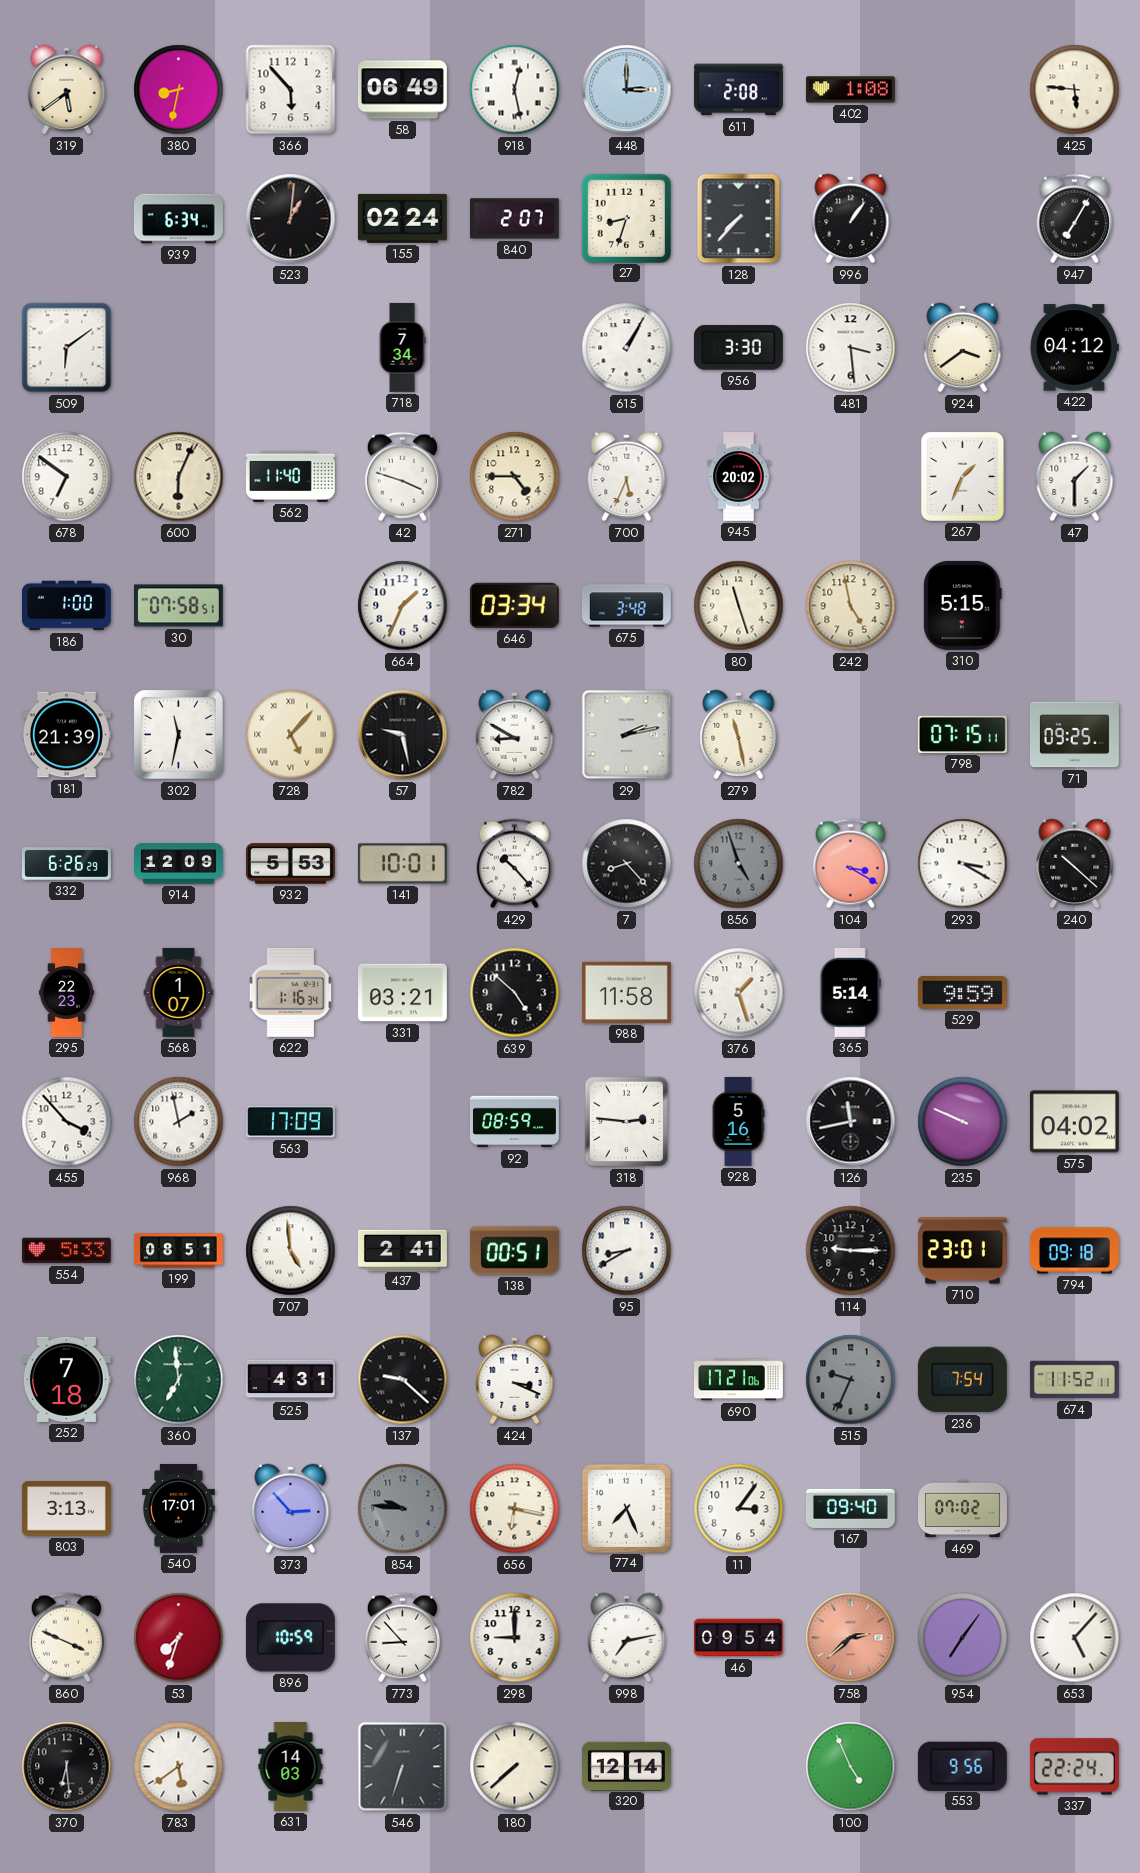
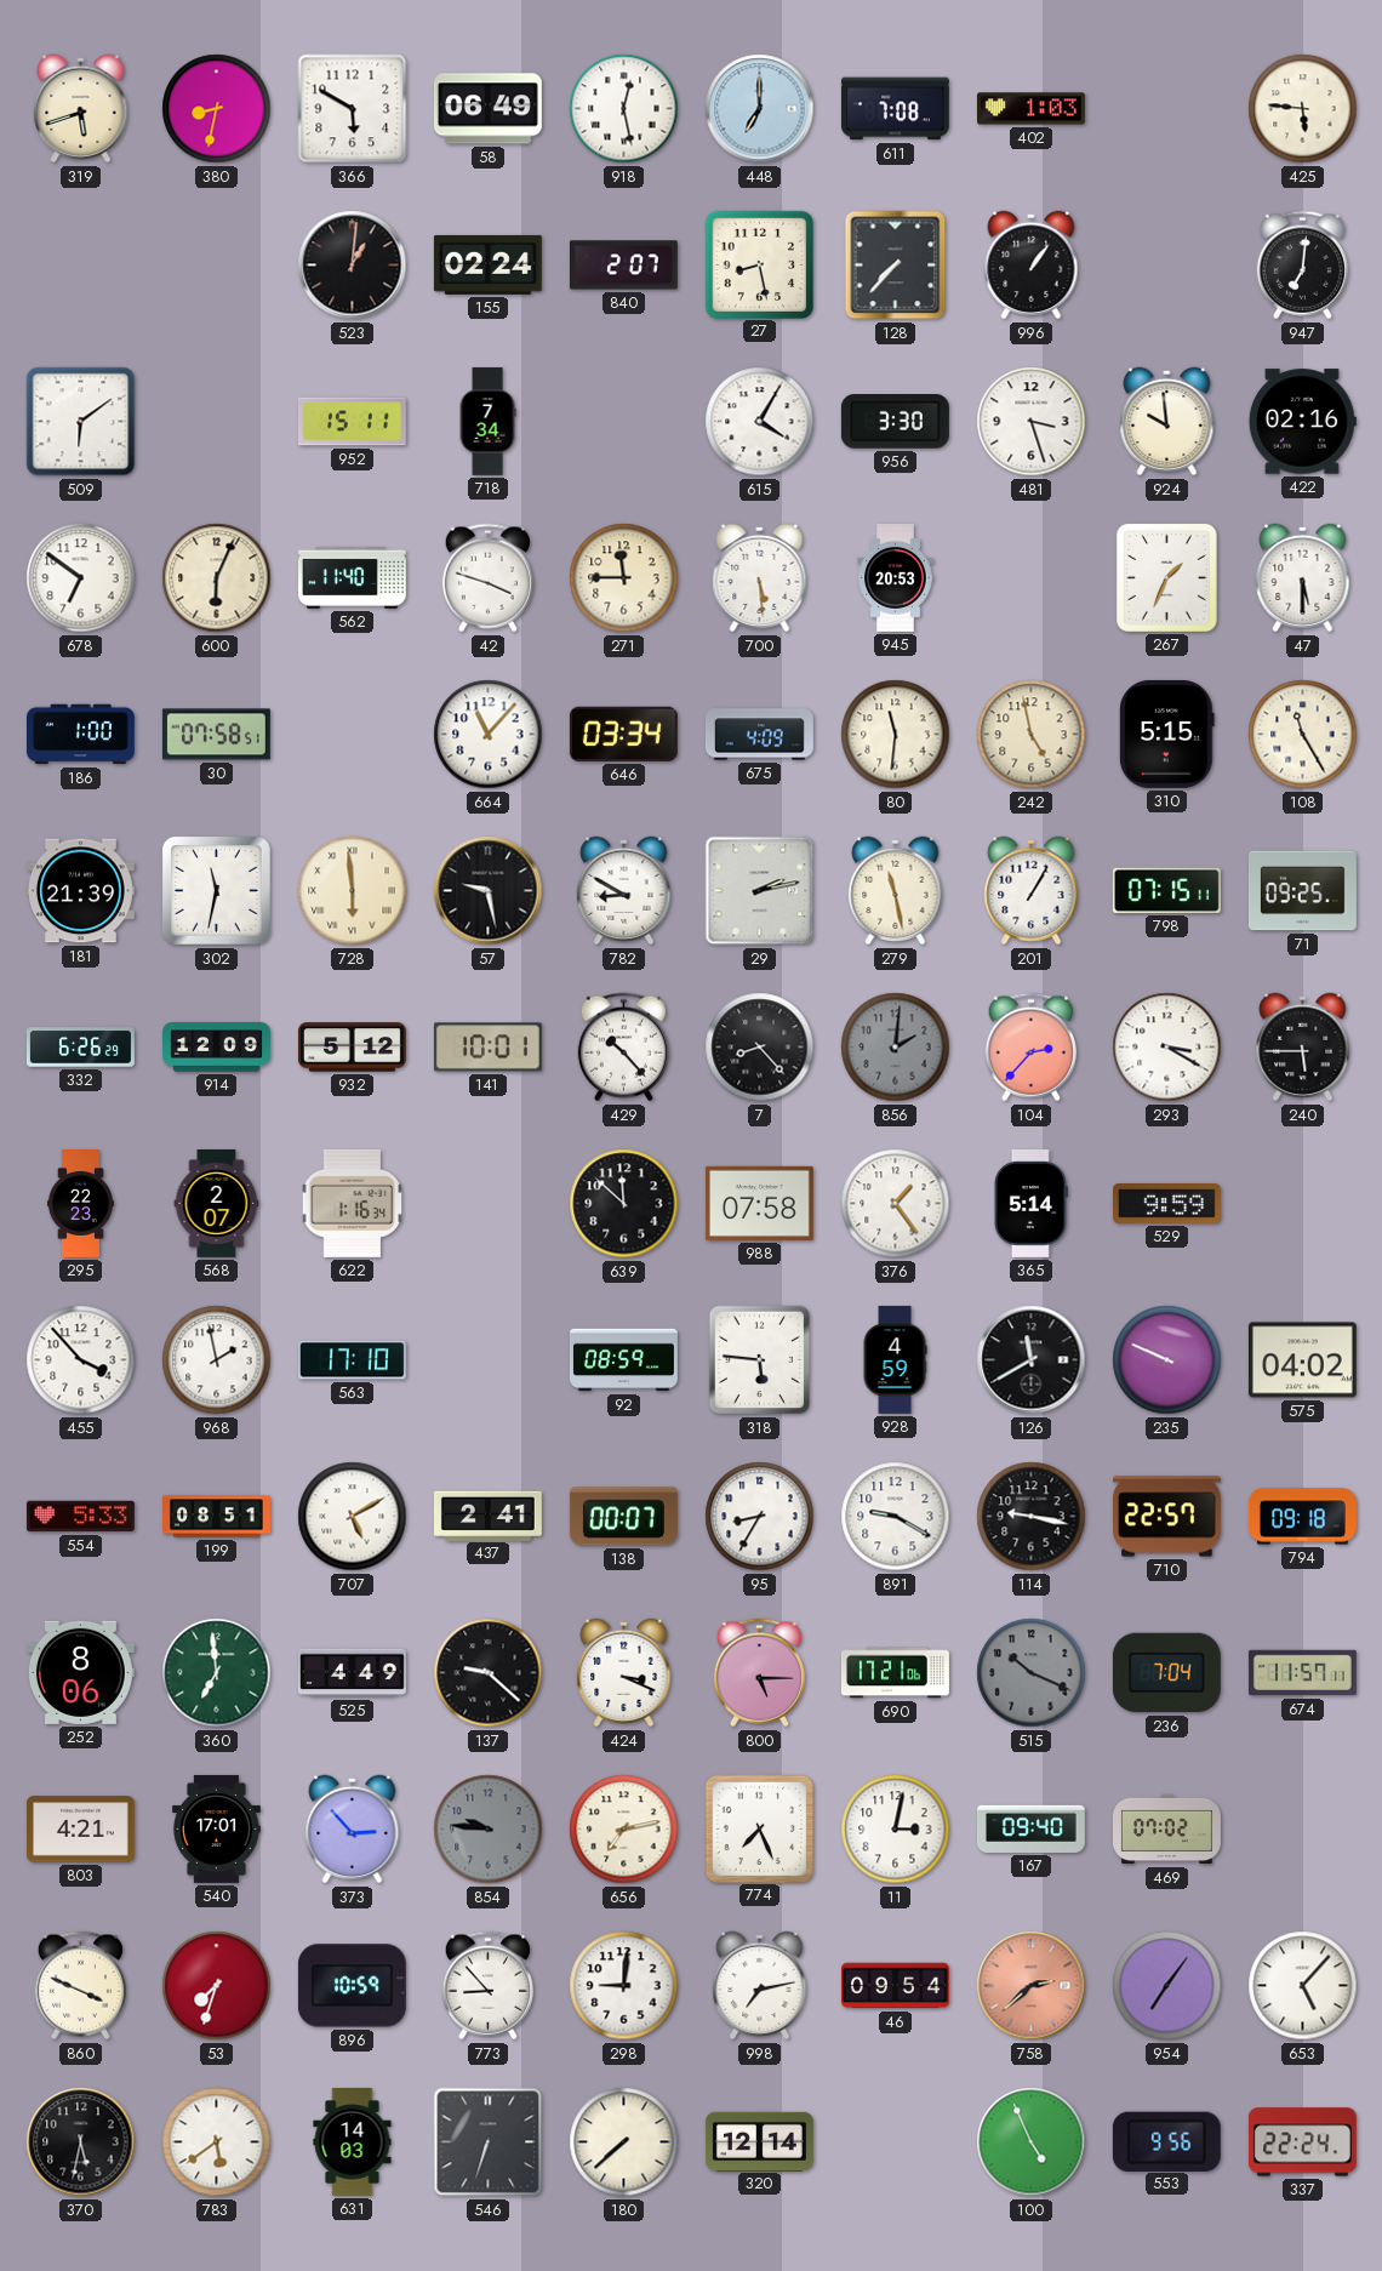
319: 5:39 -> 5:42
366: 5:53 -> 5:50
448: 3:00 -> 7:00
611: 2:08 -> 7:08
402: 1:08 -> 1:03
939: 6:34 -> none
27: 8:33 -> 8:28
947: 7:05 -> 7:01
952: none -> 15:11
615: 1:05 -> 4:05
481: 3:29 -> 3:27
924: 3:39 -> 9:59
422: 04:12 -> 02:16
271: 4:45 -> 11:45
700: 5:34 -> 5:29
945: 20:02 -> 20:53
47: 1:30 -> 5:30
664: 1:34 -> 11:07
675: 3:48 -> 4:09
80: 11:27 -> 11:31
108: none -> 11:25
728: 5:07 -> 5:59
201: none -> 1:05
932: 5:53 -> 5:12
856: 4:57 -> 2:01
104: 3:20 -> 2:37
240: 10:22 -> 5:45
568: 1:07 -> 2:07
331: 03:21 -> none
639: 4:52 -> 11:52
988: 11:58 -> 07:58
376: 1:27 -> 1:24
563: 17:09 -> 17:10
318: 2:46 -> 5:46
928: 5:16 -> 4:59
126: 11:43 -> 11:40
707: 4:59 -> 5:10
138: 00:51 -> 00:07
95: 8:40 -> 8:35
891: none -> 9:20
114: 9:15 -> 9:17
710: 23:01 -> 22:57
252: 7:18 -> 8:06
525: 4:31 -> 4:49
800: none -> 5:15
515: 9:34 -> 10:19
236: 7:54 -> 7:04
674: 11:52 -> 11:57
803: 3:13 -> 4:21
656: 6:17 -> 7:13
11: 3:06 -> 3:02
298: 9:00 -> 9:01
370: 6:29 -> 5:32
